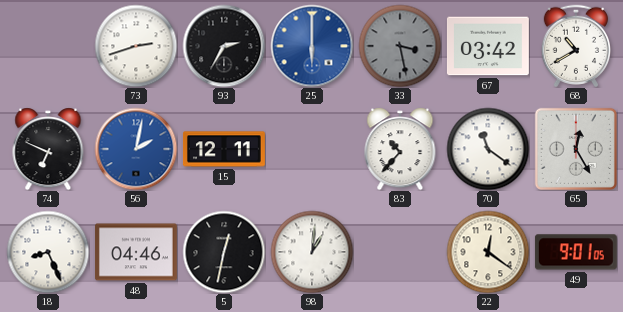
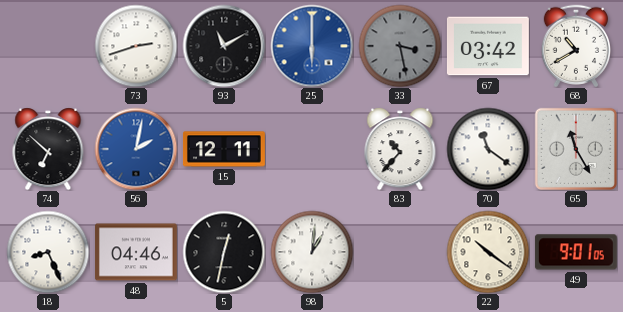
93: 2:35 -> 11:10
74: 6:49 -> 6:52
65: 12:25 -> 11:25
22: 12:21 -> 10:21
